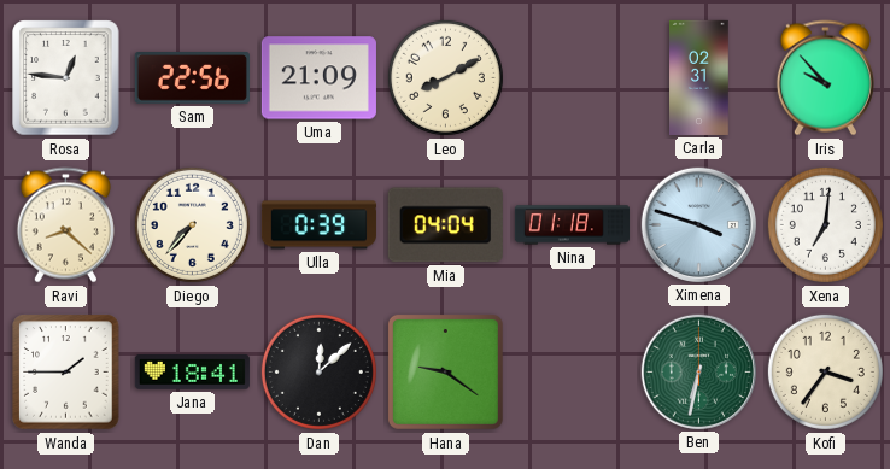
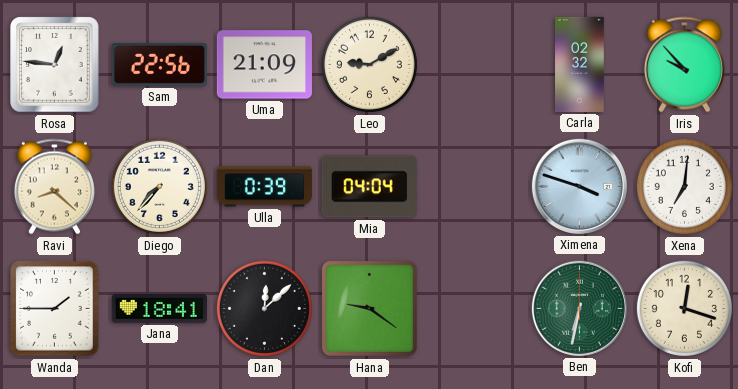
Leo: 8:10 -> 9:10
Carla: 02:31 -> 02:32
Nina: 01:18 -> none
Kofi: 3:36 -> 12:18
